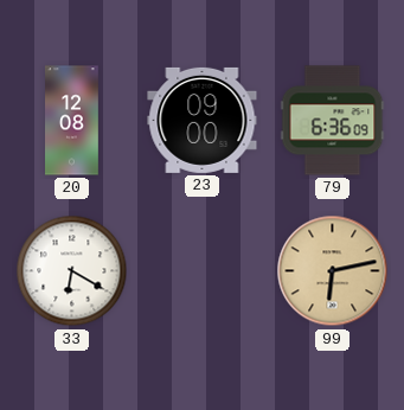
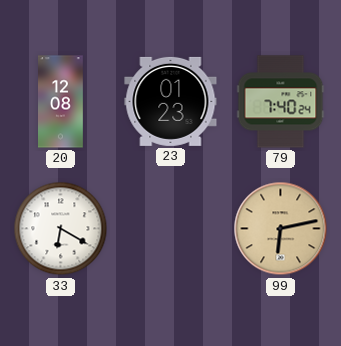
23: 09:00 -> 01:23
79: 6:36 -> 7:40
